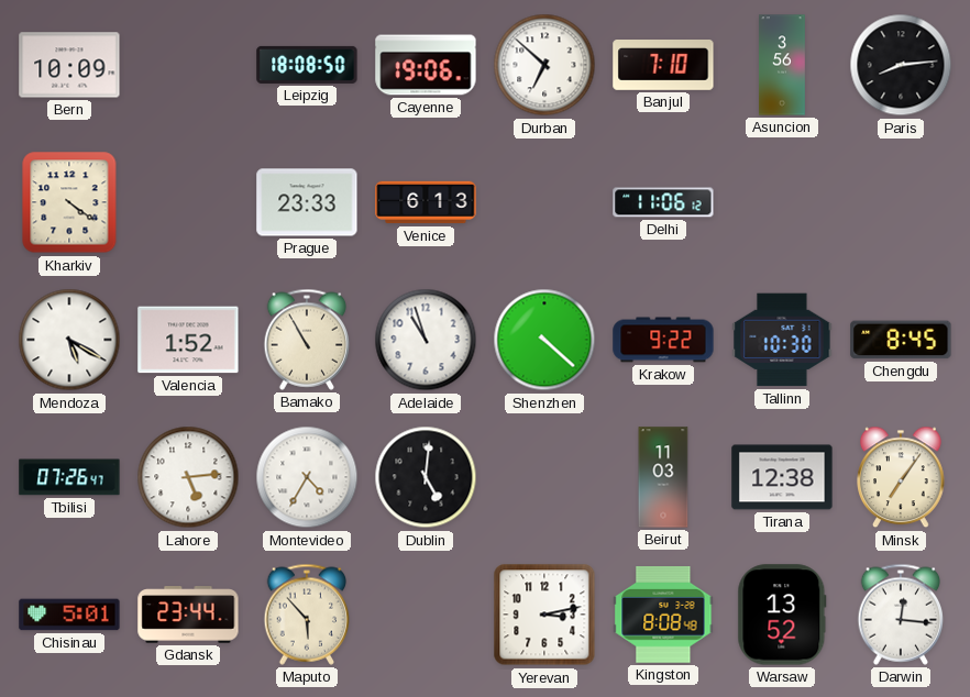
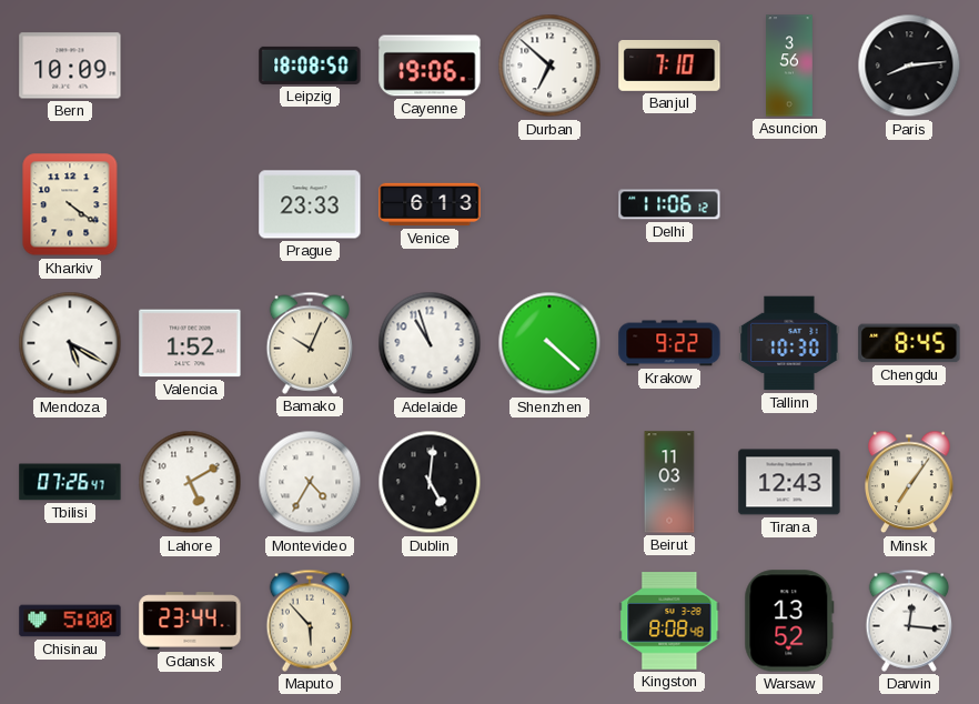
Bamako: 10:55 -> 10:04
Lahore: 5:14 -> 5:10
Tirana: 12:38 -> 12:43
Chisinau: 5:01 -> 5:00
Yerevan: 3:13 -> none
